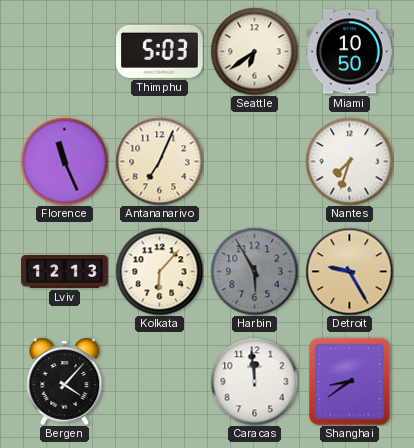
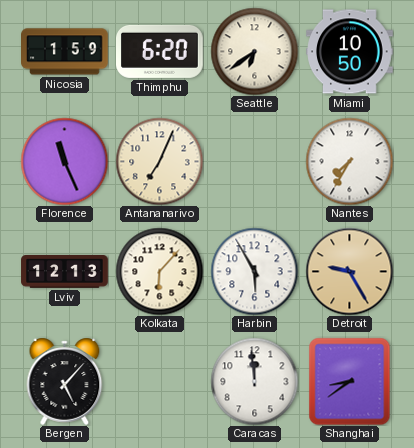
Nicosia: none -> 1:59
Thimphu: 5:03 -> 6:20
Nantes: 7:33 -> 7:35
Harbin dial: grey -> white
Bergen: 4:07 -> 5:07
